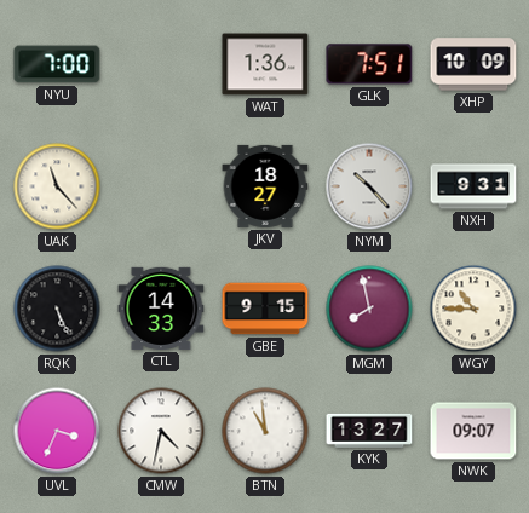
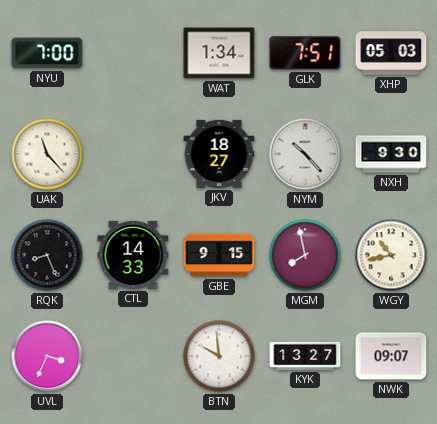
WAT: 1:36 -> 1:34
XHP: 10:09 -> 05:03
NXH: 9:31 -> 9:30
RQK: 5:26 -> 8:26
WGY: 10:45 -> 10:43
CMW: 4:32 -> none
BTN: 10:59 -> 9:59
